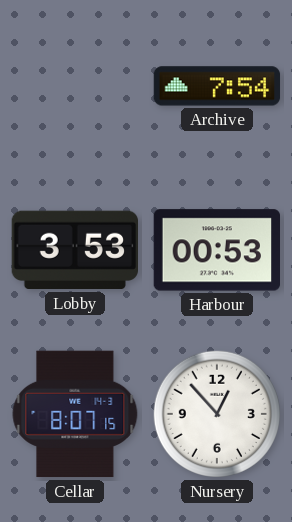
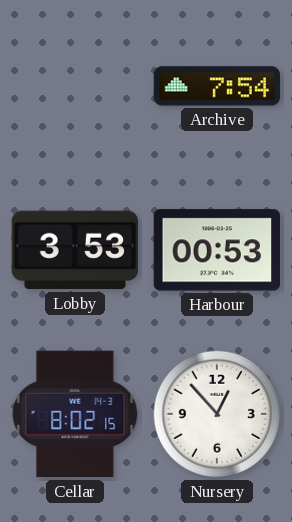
Cellar: 8:07 -> 8:02
